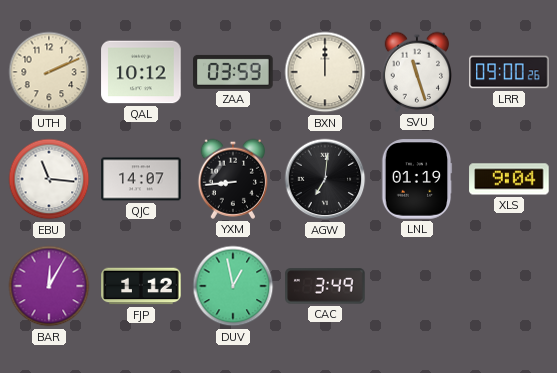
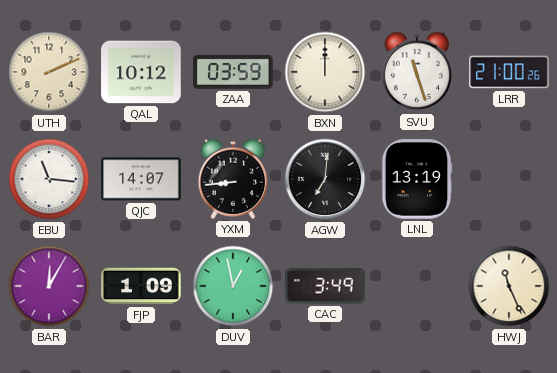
LRR: 09:00 -> 21:00
LNL: 01:19 -> 13:19
XLS: 9:04 -> none
FJP: 1:12 -> 1:09
HWJ: none -> 11:26
